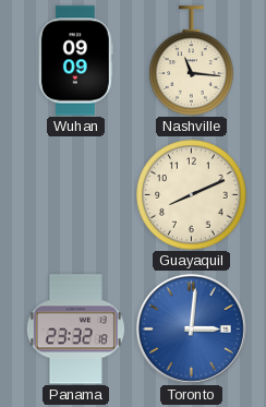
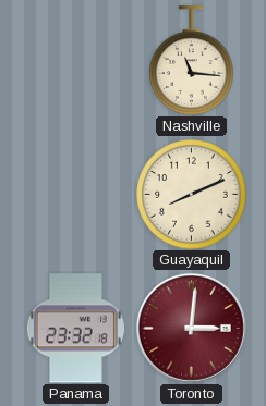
Wuhan: 09:09 -> none
Toronto dial: blue -> burgundy
